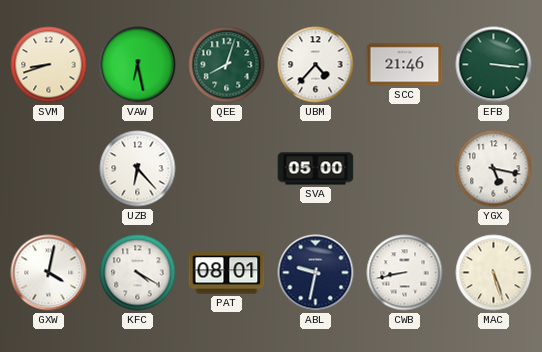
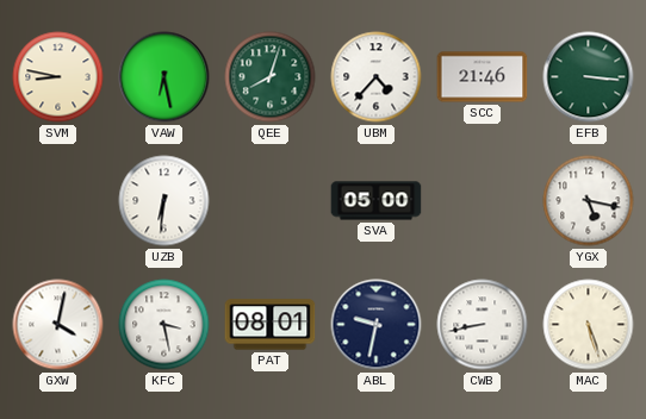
SVM: 8:42 -> 8:47
UZB: 6:23 -> 6:31
KFC: 4:20 -> 3:28
